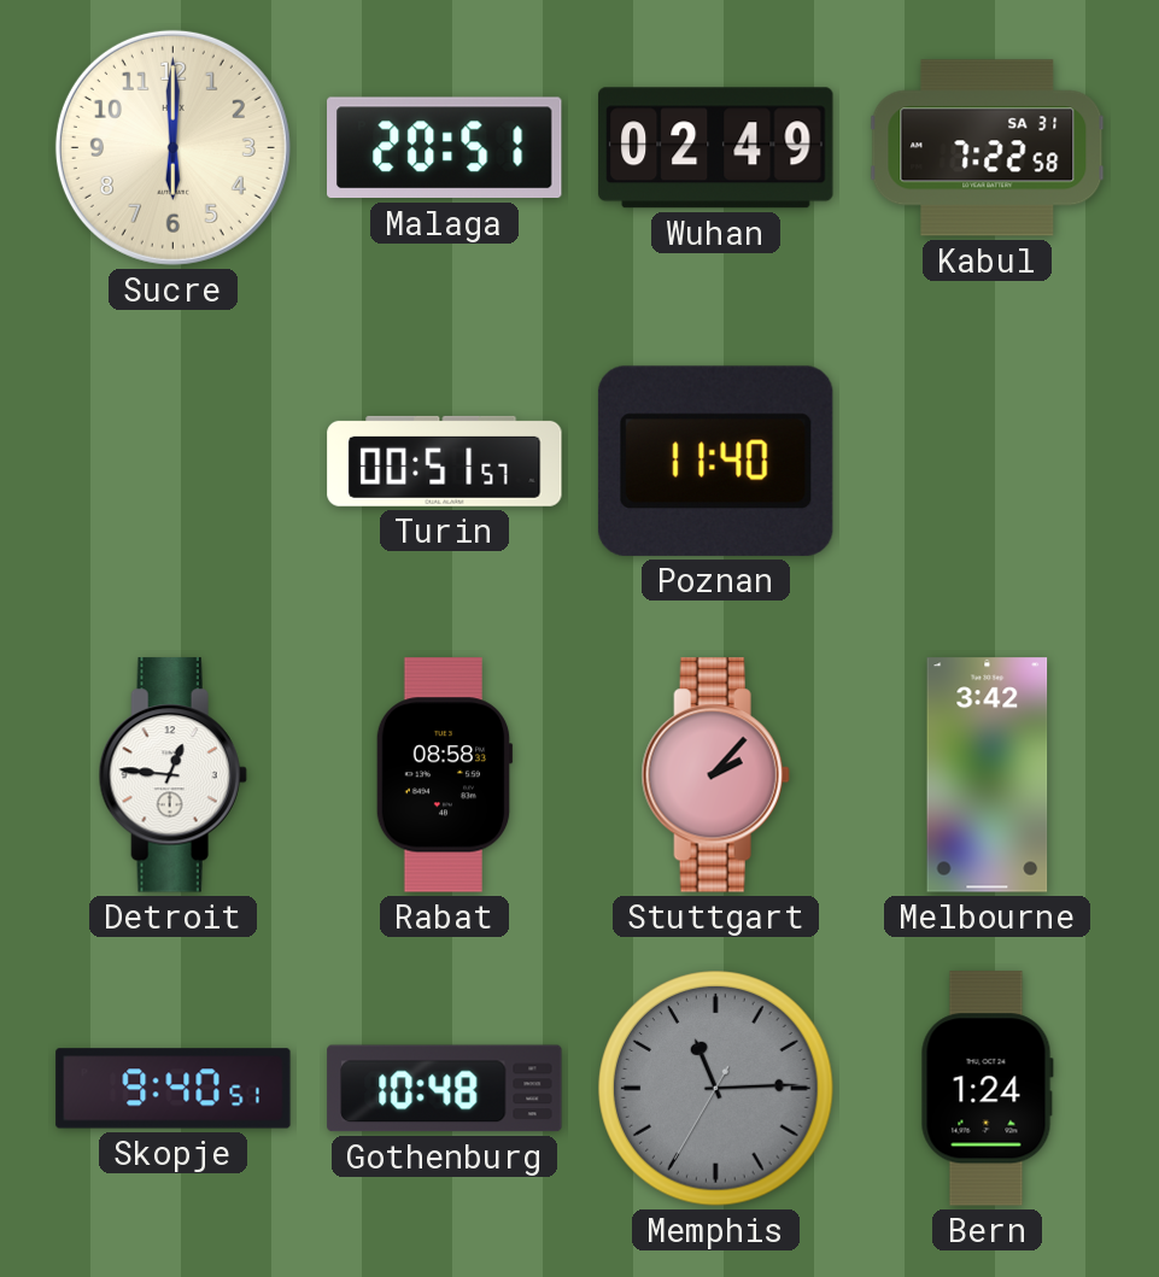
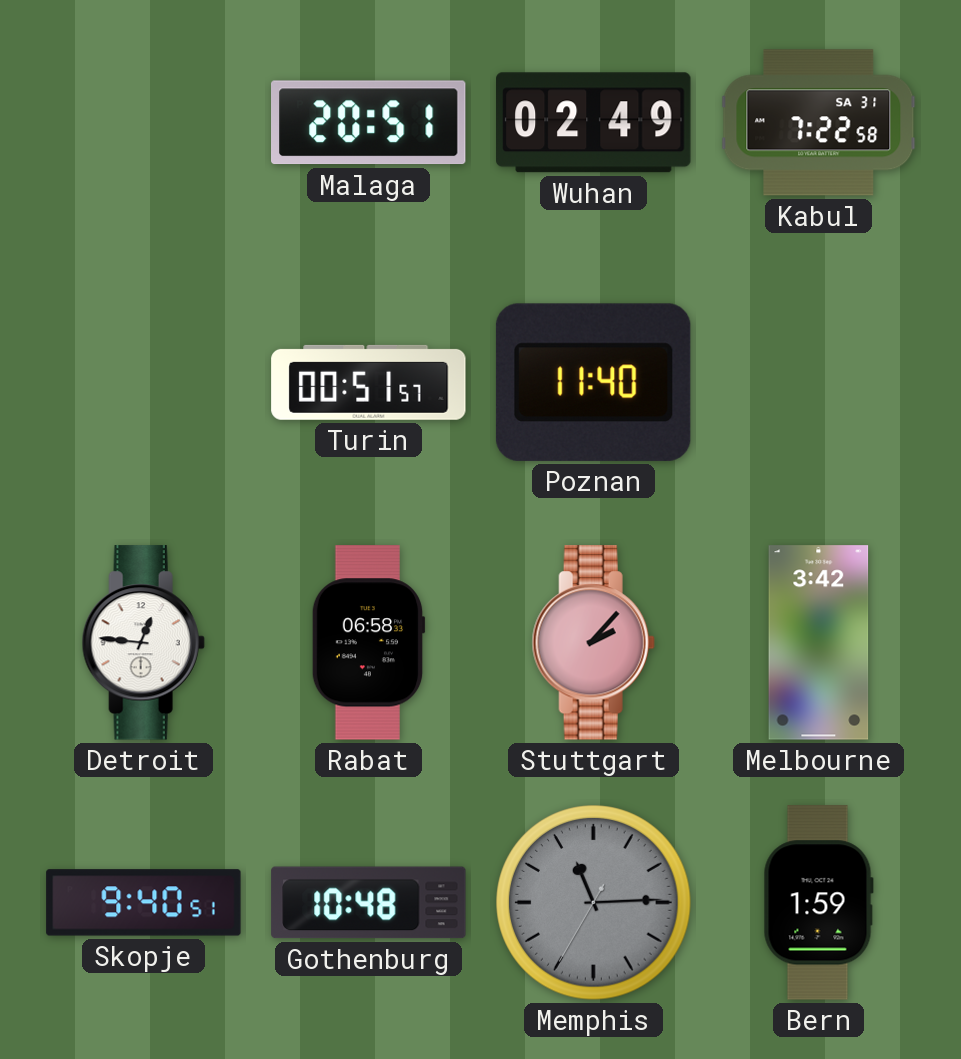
Sucre: 6:00 -> none
Rabat: 08:58 -> 06:58
Bern: 1:24 -> 1:59
